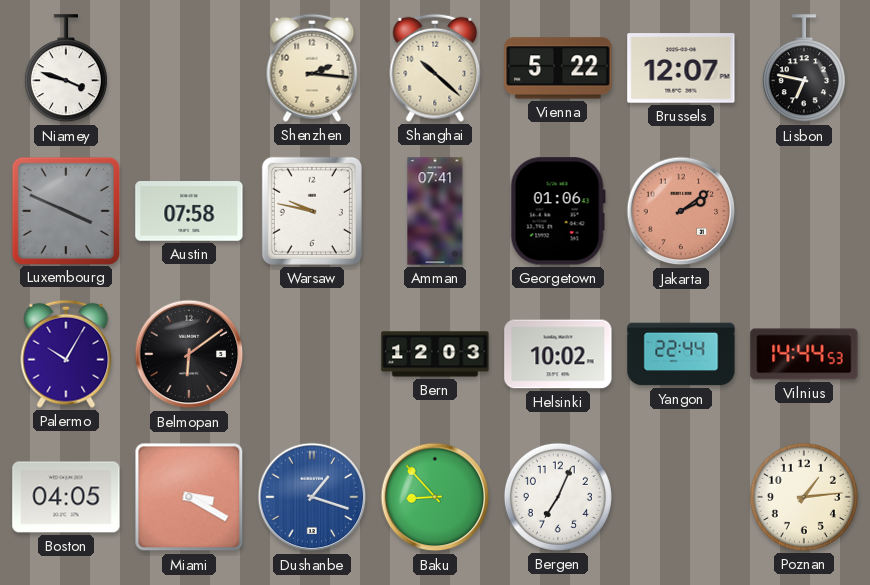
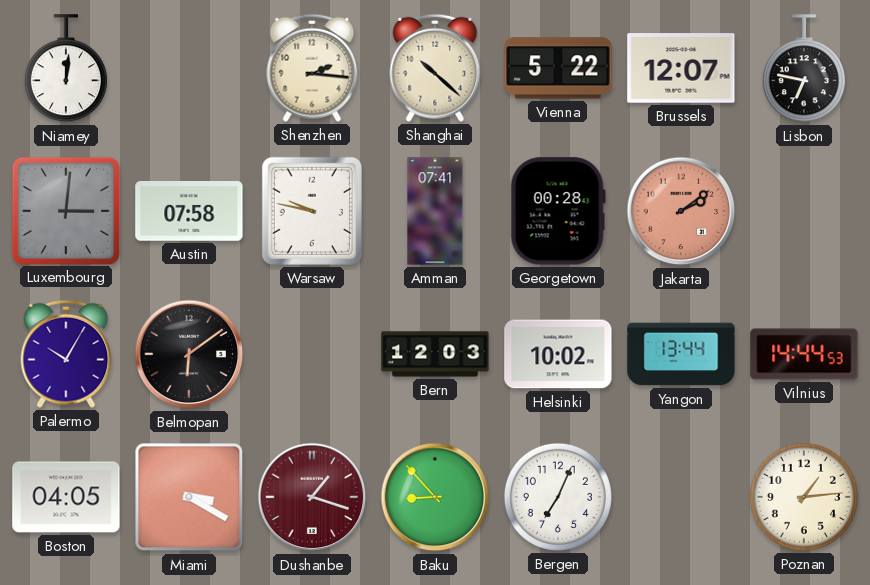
Niamey: 3:48 -> 12:01
Luxembourg: 3:49 -> 3:01
Georgetown: 01:06 -> 00:28
Yangon: 22:44 -> 13:44
Dushanbe dial: blue -> burgundy
